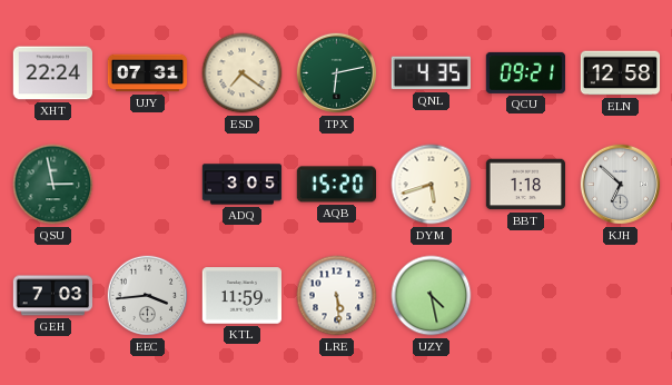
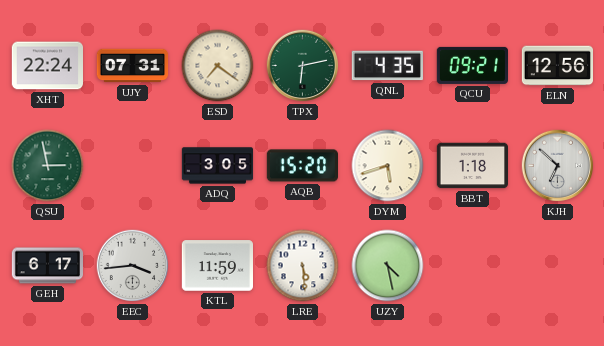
ELN: 12:58 -> 12:56
GEH: 7:03 -> 6:17
